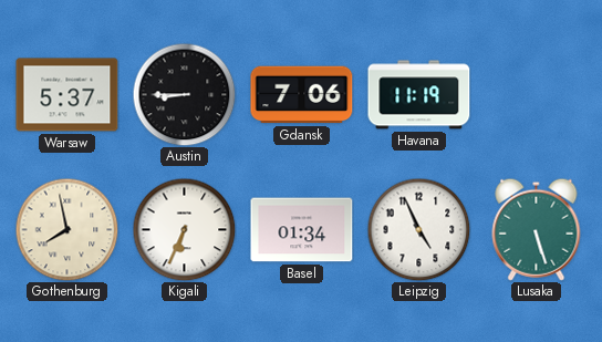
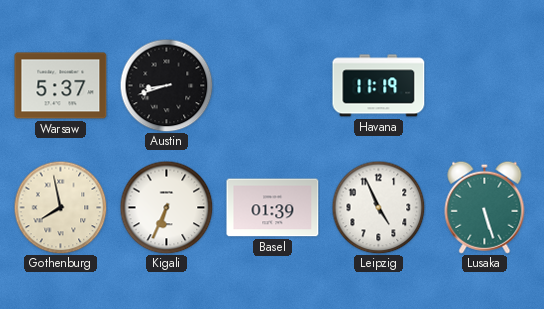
Austin: 8:45 -> 8:42
Gdansk: 7:06 -> none
Basel: 01:34 -> 01:39
